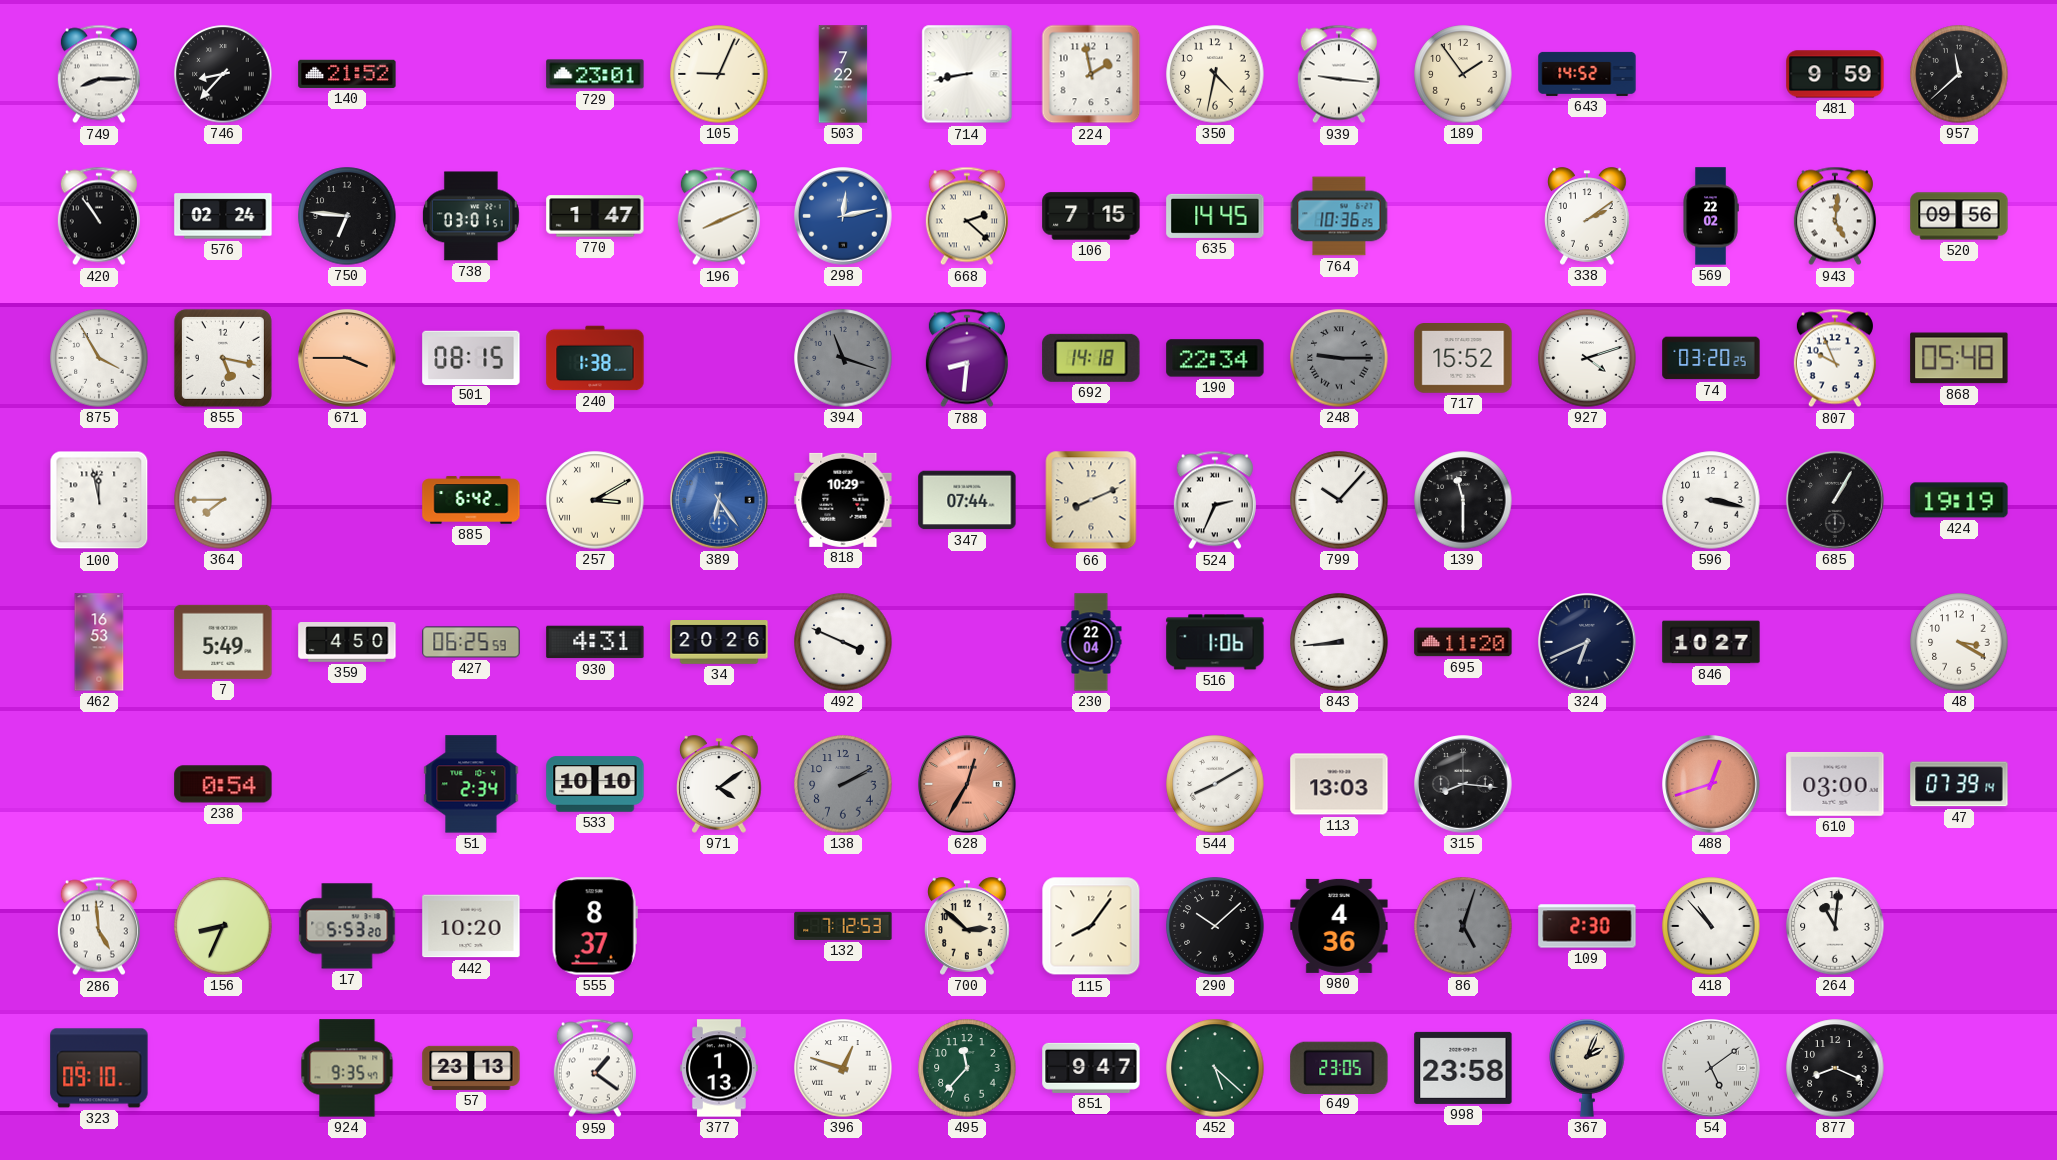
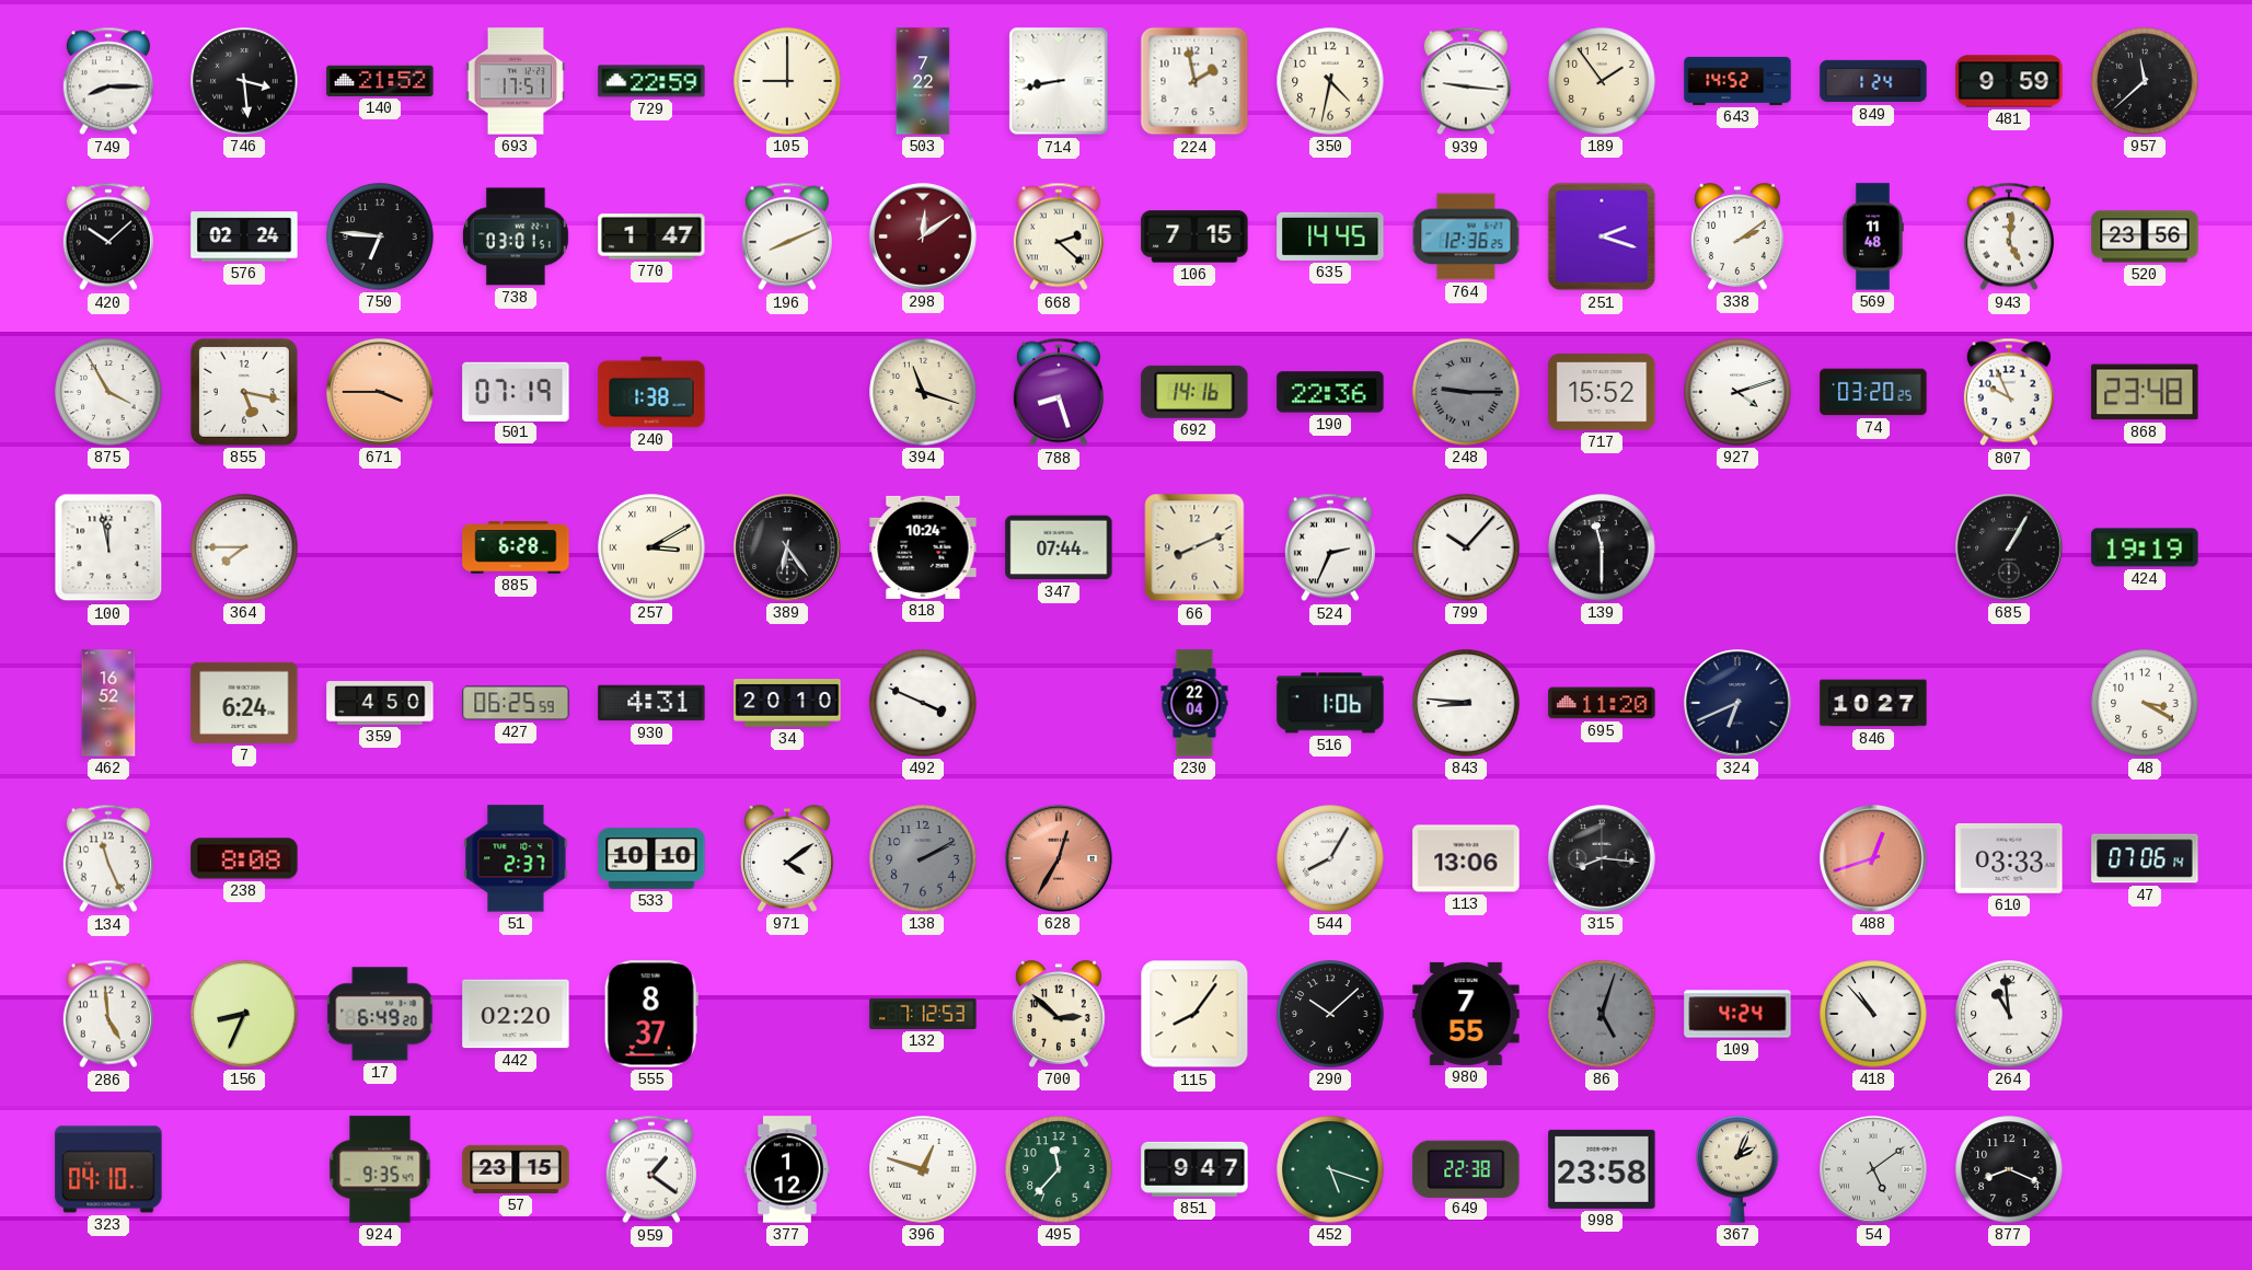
746: 8:37 -> 3:29
693: none -> 17:51
729: 23:01 -> 22:59
105: 9:04 -> 9:00
849: none -> 1:24
420: 10:54 -> 10:08
298: 12:13 -> 12:09
298 dial: blue -> burgundy
764: 10:36 -> 12:36
251: none -> 2:18
569: 22:02 -> 11:48
520: 09:56 -> 23:56
501: 08:15 -> 07:19
394 dial: grey -> cream
788: 8:31 -> 8:27
692: 14:18 -> 14:16
190: 22:34 -> 22:36
868: 05:48 -> 23:48
885: 6:42 -> 6:28
389 dial: blue -> black
818: 10:29 -> 10:24
596: 3:17 -> none
462: 16:53 -> 16:52
7: 5:49 -> 6:24
34: 20:26 -> 20:10
843: 8:44 -> 8:46
134: none -> 11:26
238: 0:54 -> 8:08
51: 2:34 -> 2:37
544: 8:10 -> 8:05
113: 13:03 -> 13:06
610: 03:00 -> 03:33
47: 07:39 -> 07:06
17: 5:53 -> 6:49
442: 10:20 -> 02:20
980: 4:36 -> 7:55
109: 2:30 -> 4:24
264: 11:01 -> 10:59
323: 09:10 -> 04:10
57: 23:13 -> 23:15
377: 1:13 -> 1:12
452: 5:22 -> 5:18
649: 23:05 -> 22:38
